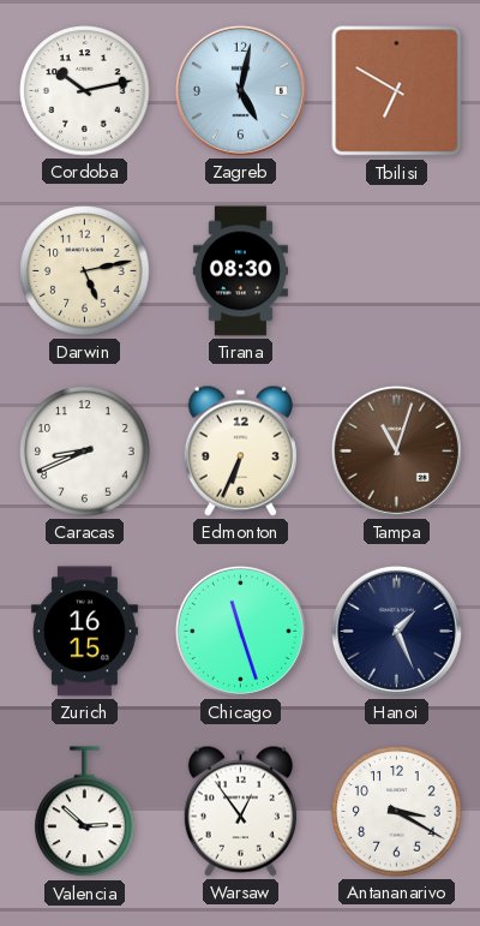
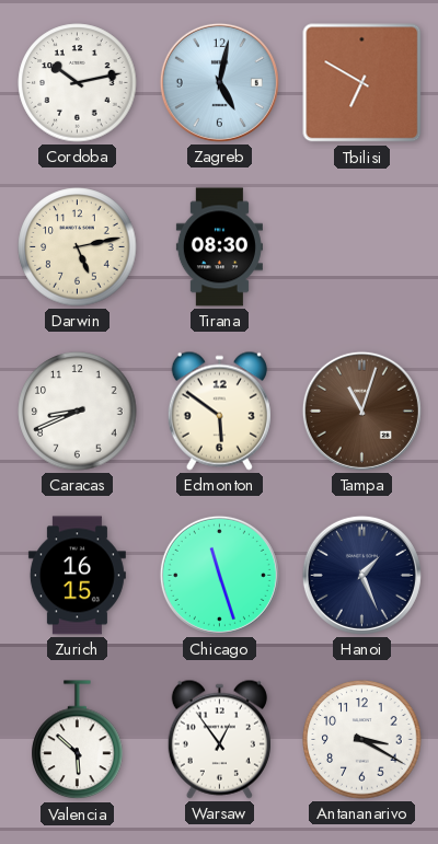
Edmonton: 6:34 -> 5:51
Valencia: 2:52 -> 5:52
